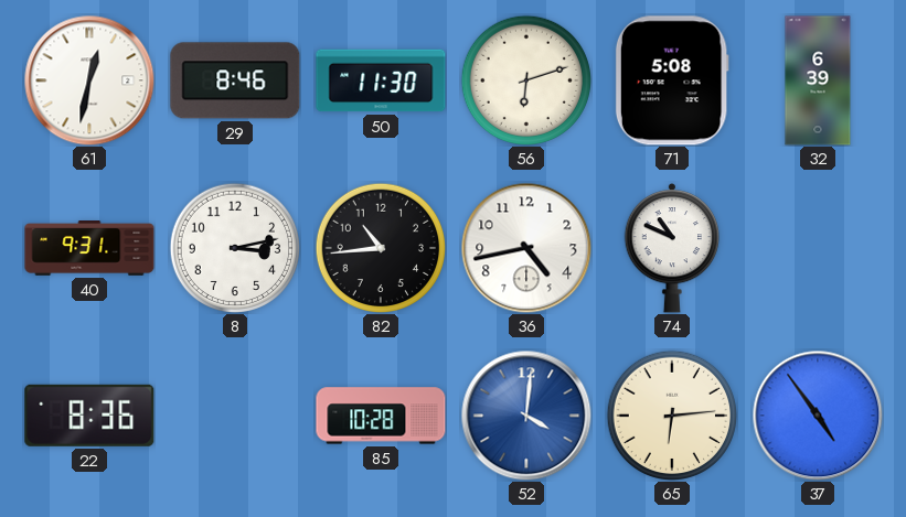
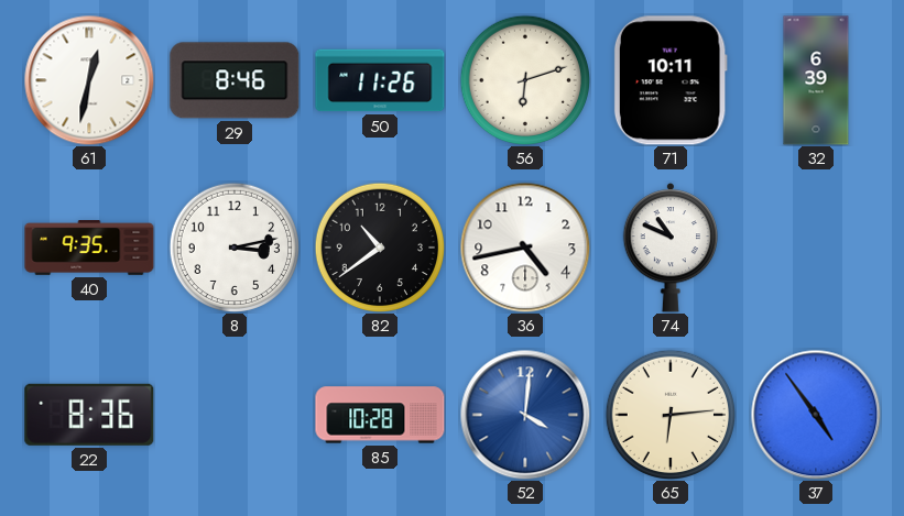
50: 11:30 -> 11:26
71: 5:08 -> 10:11
40: 9:31 -> 9:35
82: 10:44 -> 10:39
